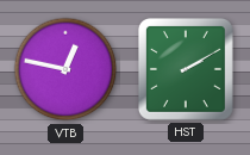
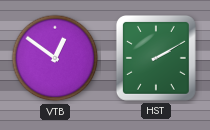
VTB: 12:47 -> 12:51
